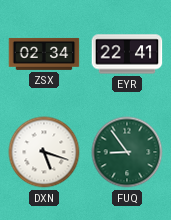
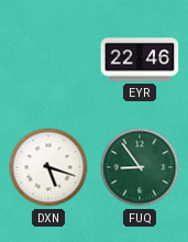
ZSX: 02:34 -> none
EYR: 22:41 -> 22:46
